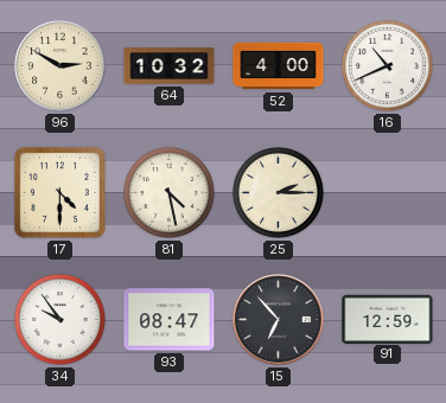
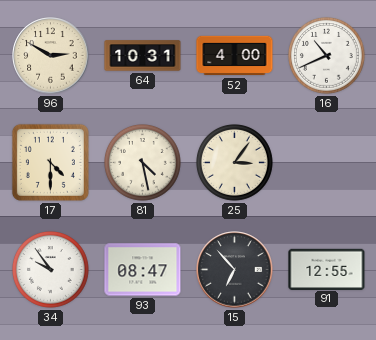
64: 10:32 -> 10:31
25: 2:15 -> 3:06
91: 12:59 -> 12:55
